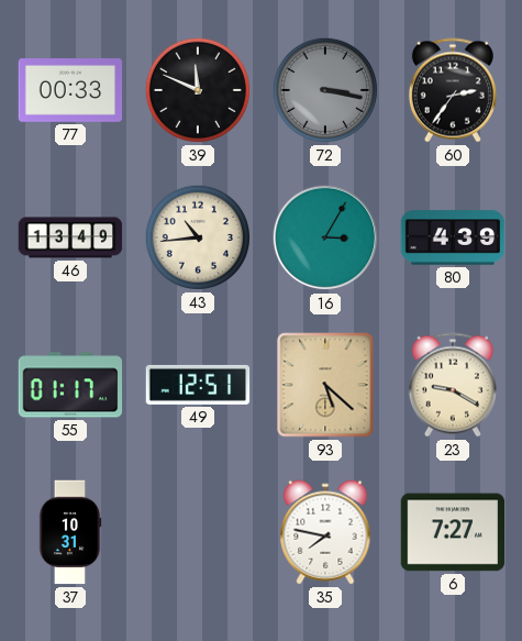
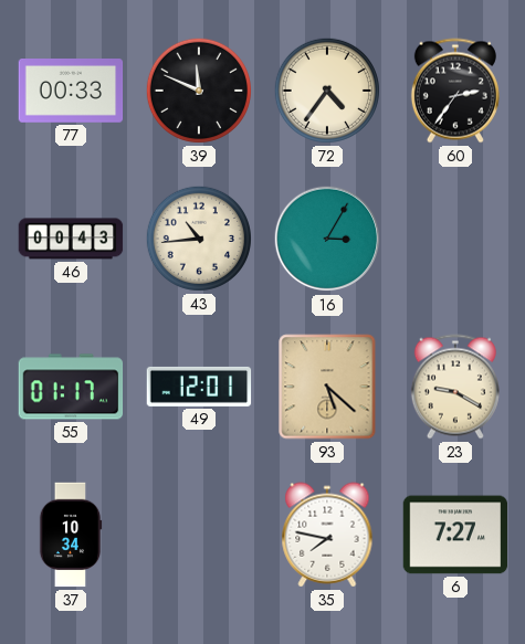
72: 3:17 -> 4:36
72 dial: grey -> cream
46: 13:49 -> 00:43
80: 4:39 -> none
49: 12:51 -> 12:01
37: 10:31 -> 10:34
